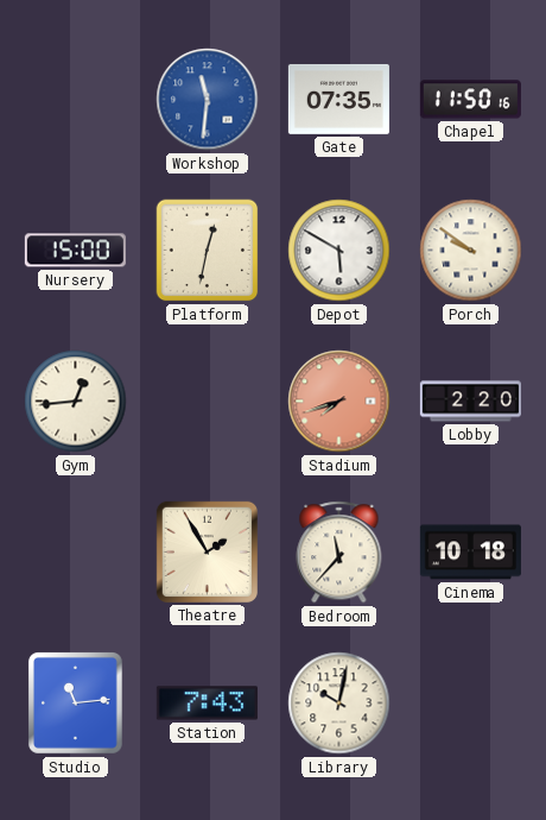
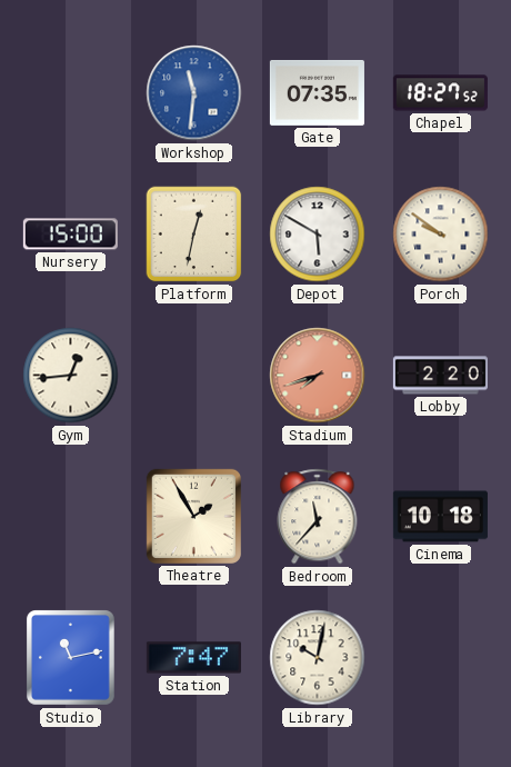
Chapel: 11:50 -> 18:27
Studio: 11:14 -> 11:13
Station: 7:43 -> 7:47
